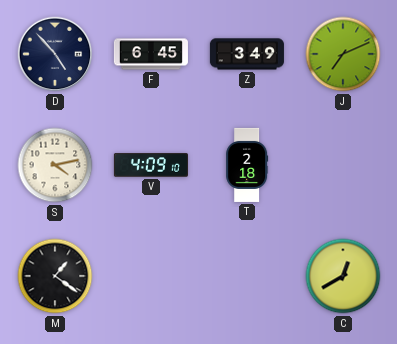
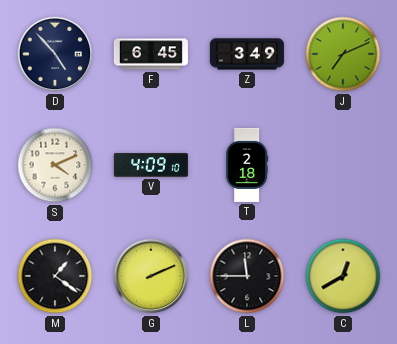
S: 4:13 -> 4:11
G: none -> 2:11
L: none -> 11:45
